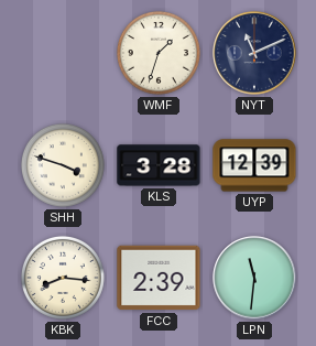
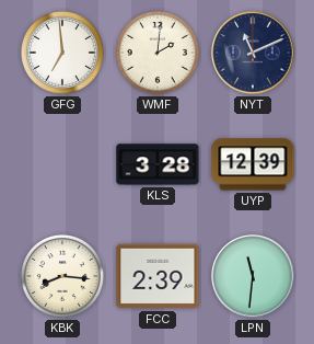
GFG: none -> 6:59
WMF: 1:33 -> 2:01
SHH: 3:48 -> none
